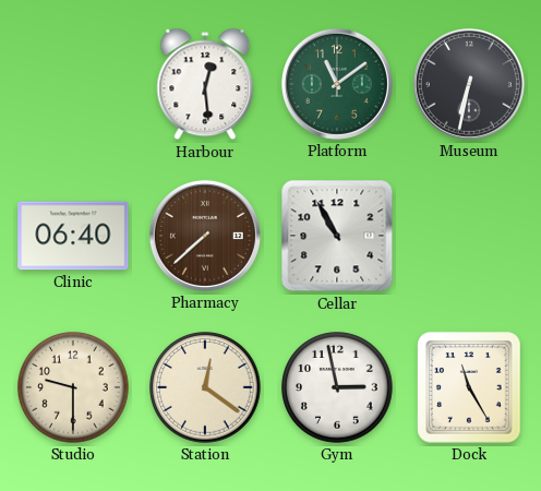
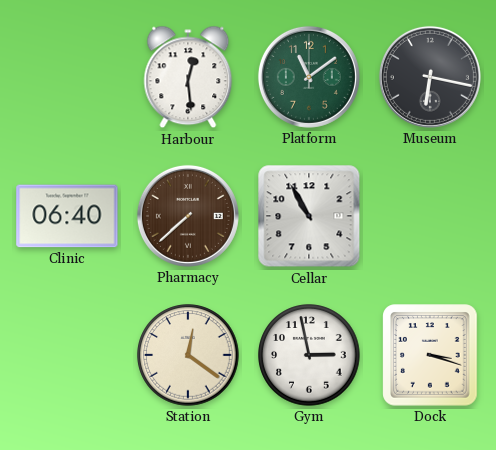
Museum: 6:32 -> 6:17
Studio: 9:30 -> none
Dock: 11:25 -> 3:18
